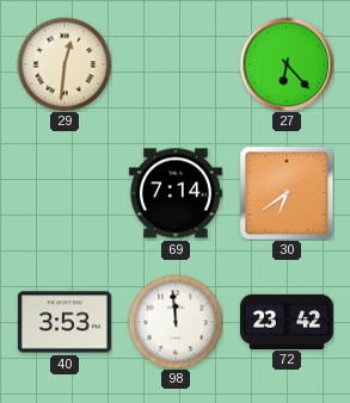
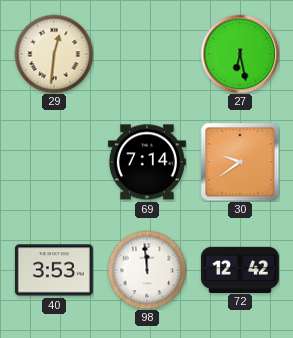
27: 6:23 -> 6:28
30: 6:39 -> 9:39
72: 23:42 -> 12:42
